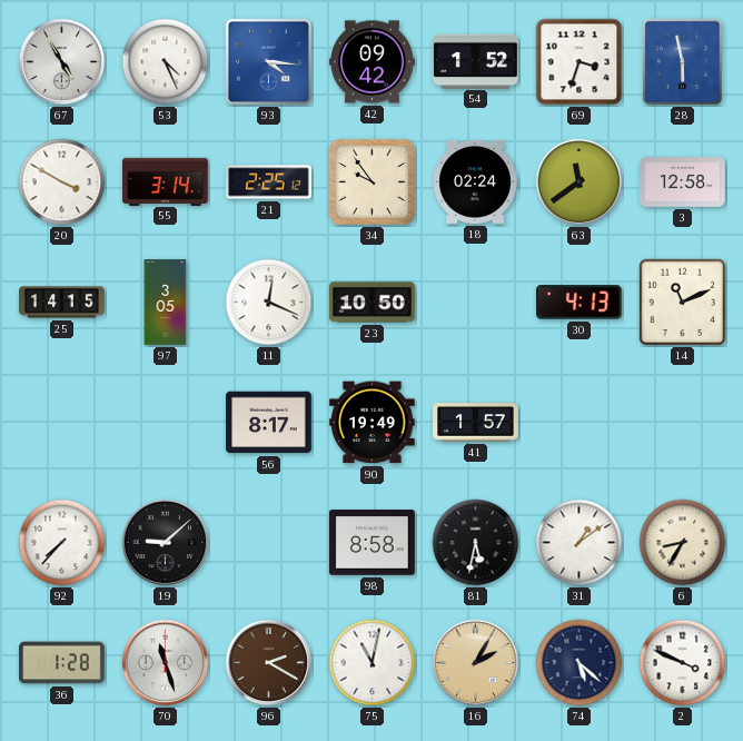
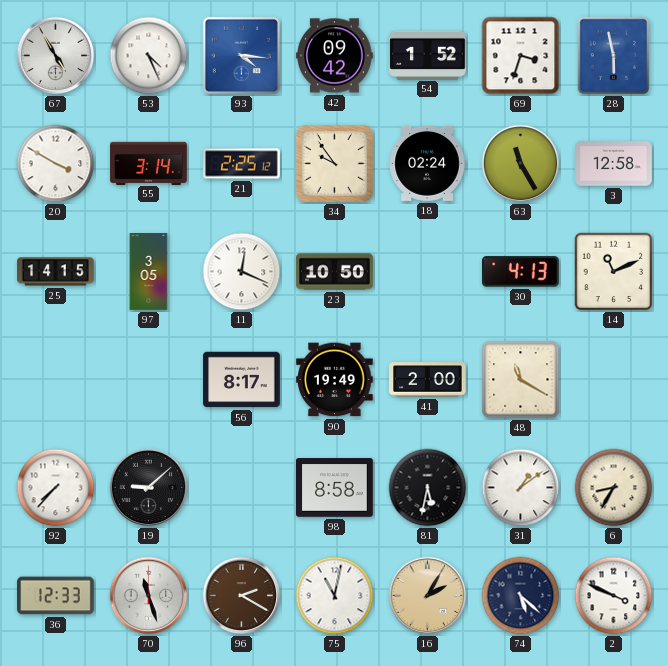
63: 11:39 -> 11:25
41: 1:57 -> 2:00
48: none -> 11:20
36: 1:28 -> 12:33
